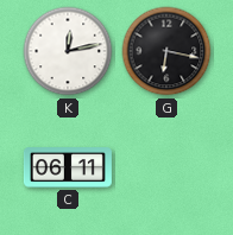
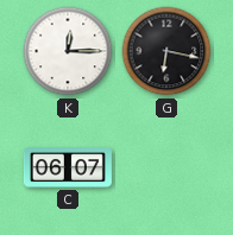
K: 12:13 -> 12:15
C: 06:11 -> 06:07
